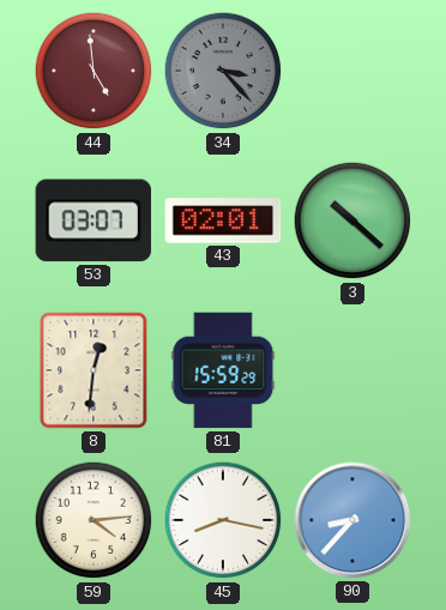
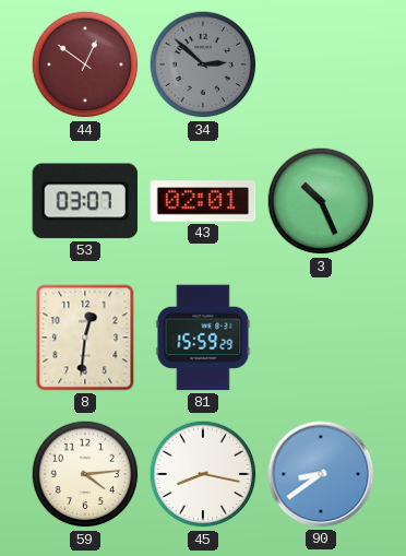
44: 4:59 -> 12:51
34: 3:23 -> 2:52
3: 10:22 -> 10:26
90: 8:37 -> 8:39
